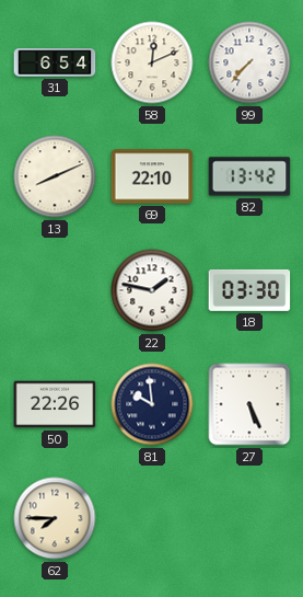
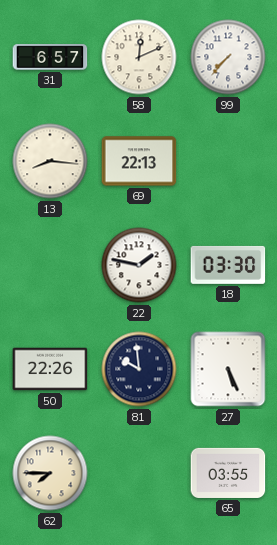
31: 6:54 -> 6:57
13: 8:11 -> 8:16
69: 22:10 -> 22:13
82: 13:42 -> none
65: none -> 03:55
